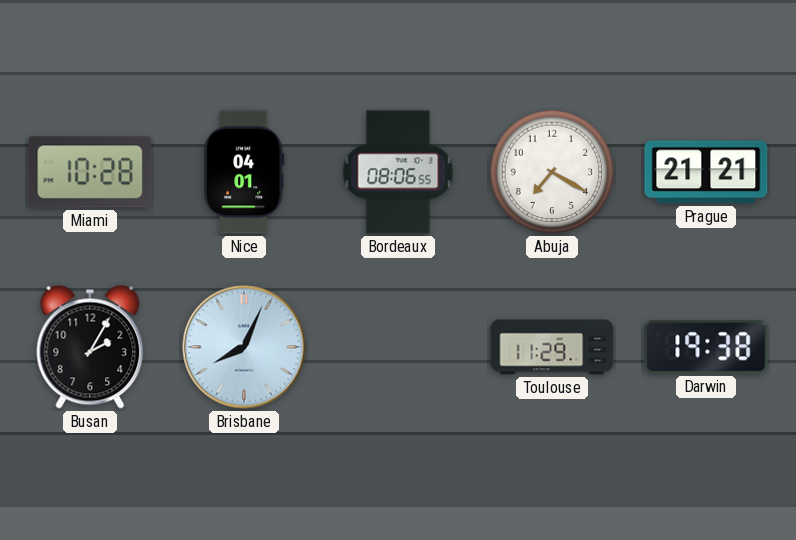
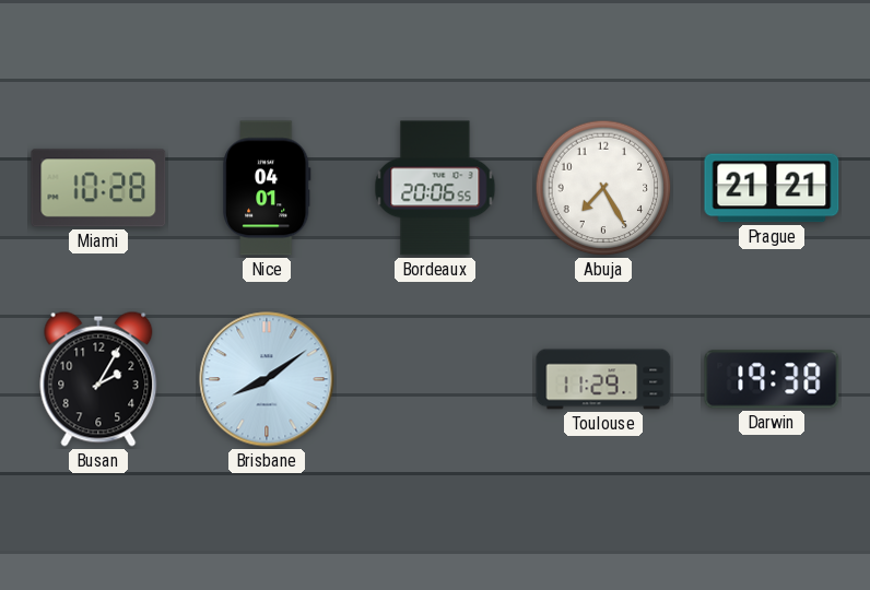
Bordeaux: 08:06 -> 20:06
Abuja: 7:20 -> 7:25
Brisbane: 8:04 -> 8:09
